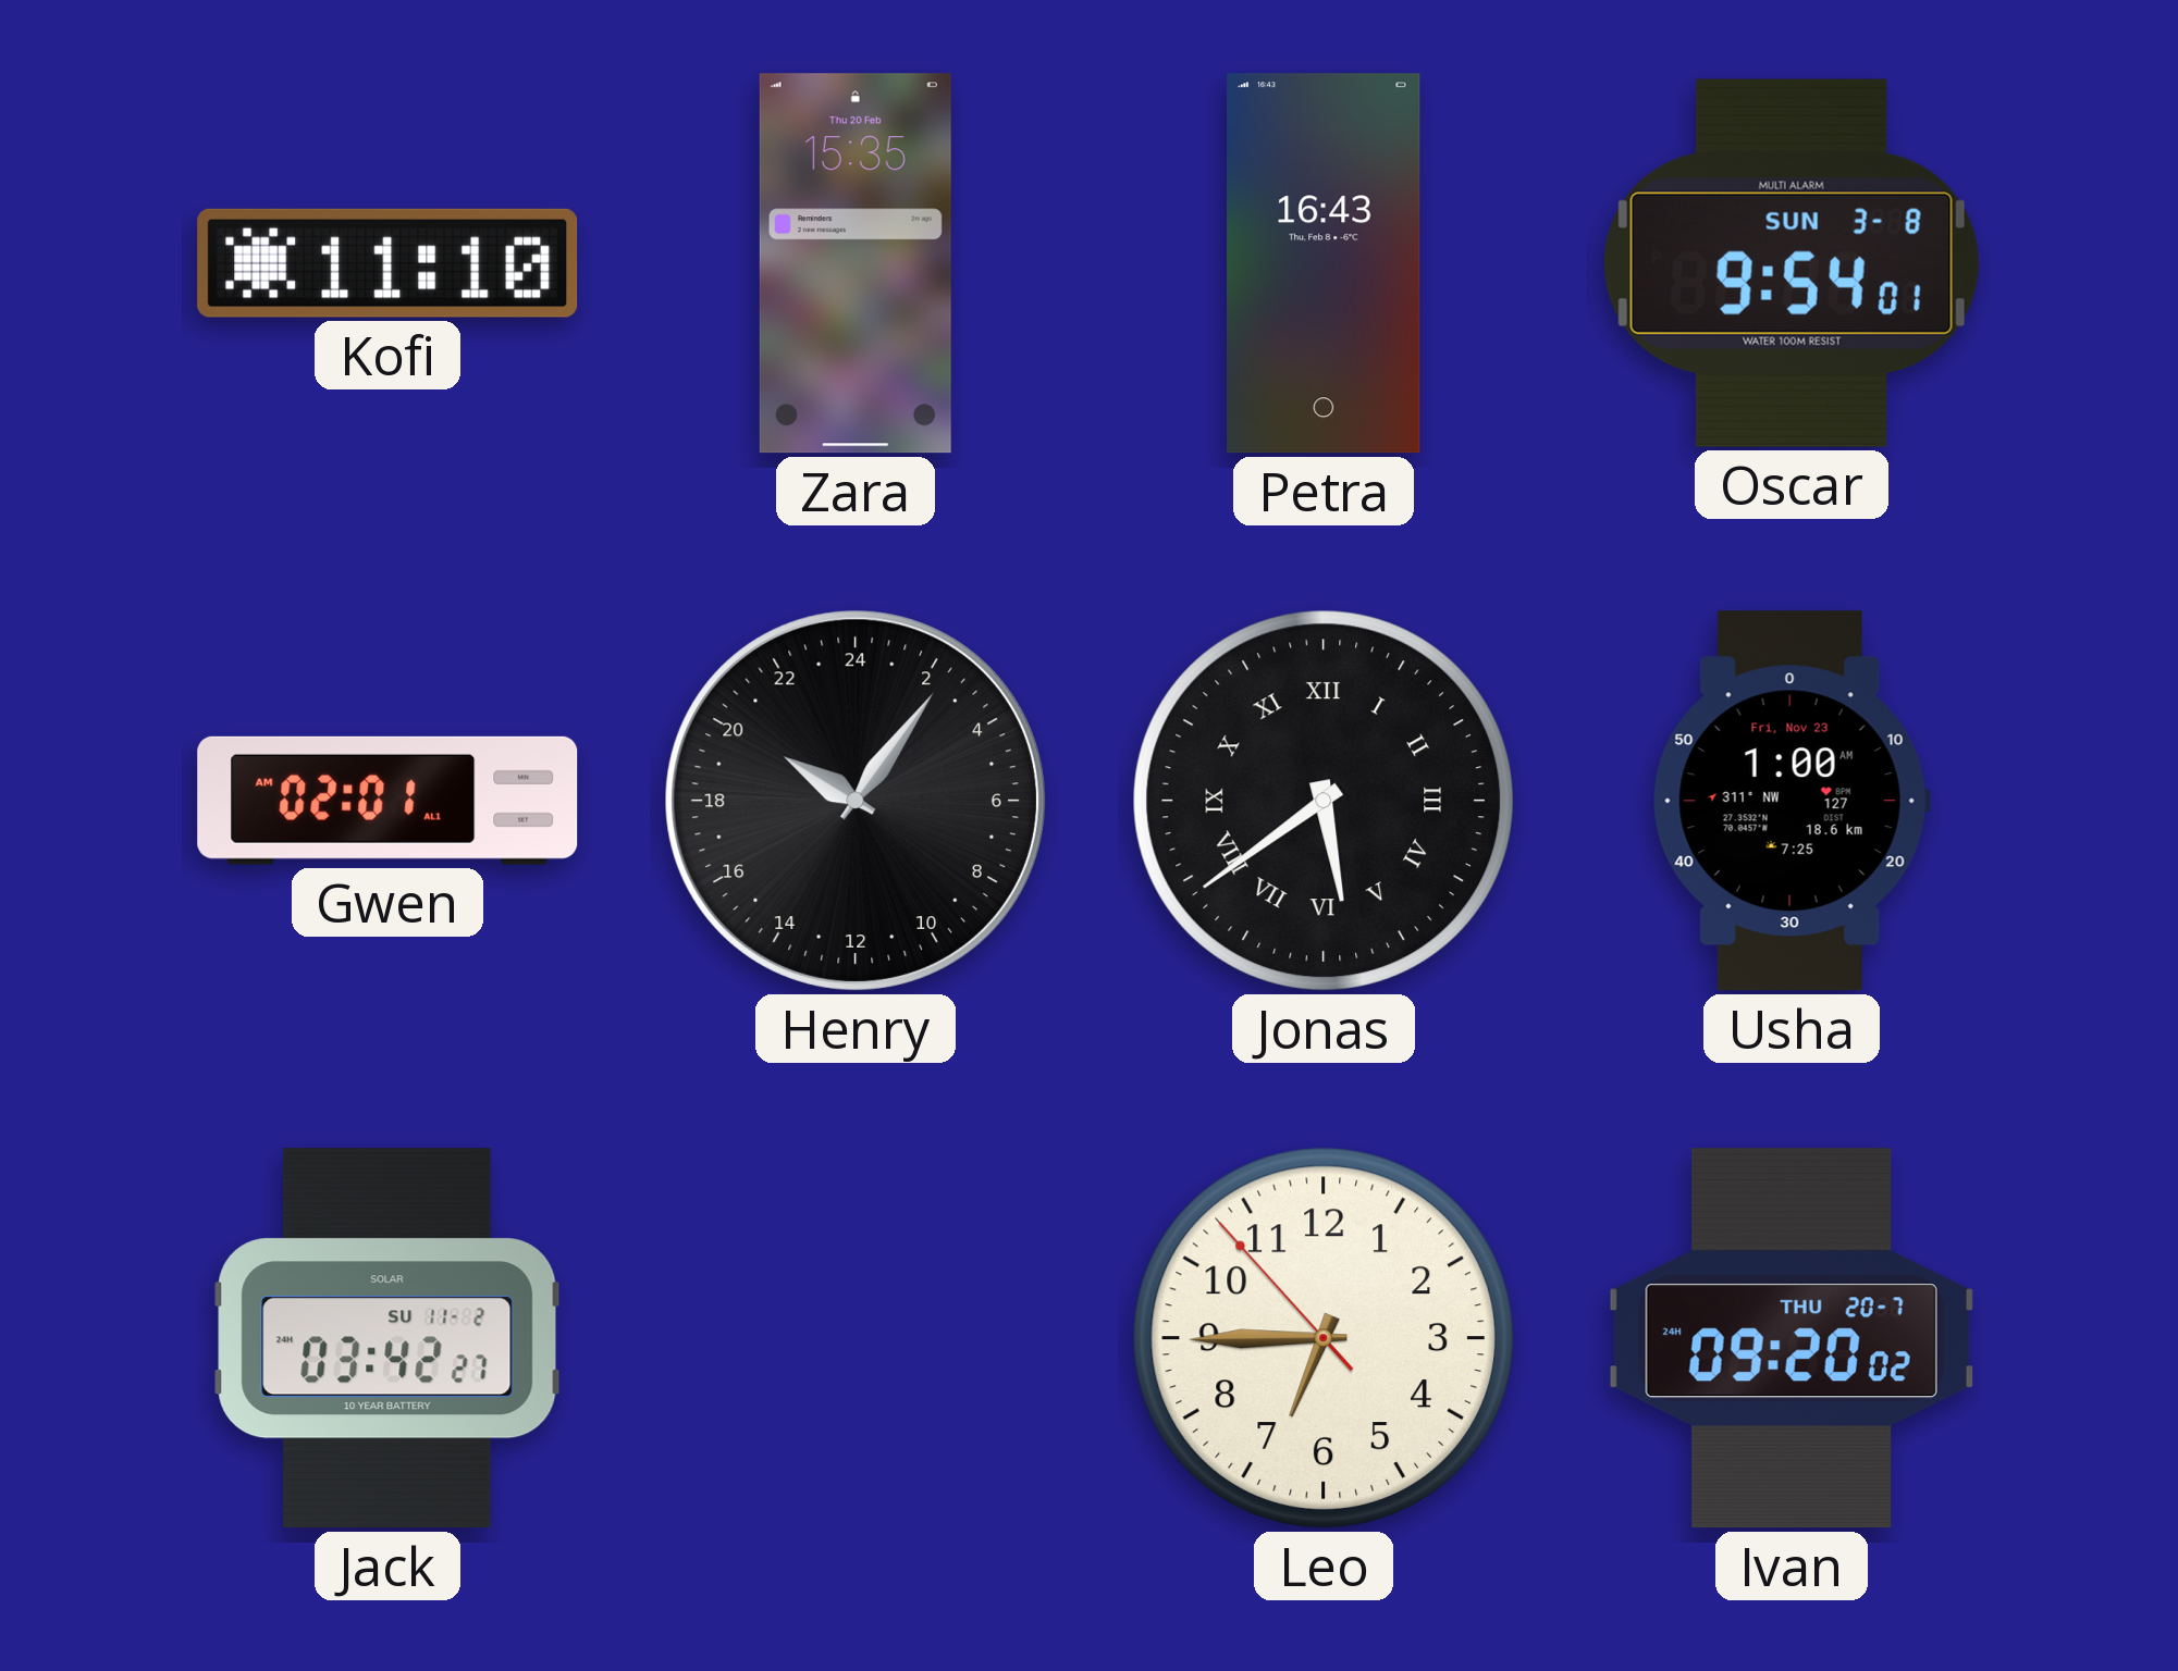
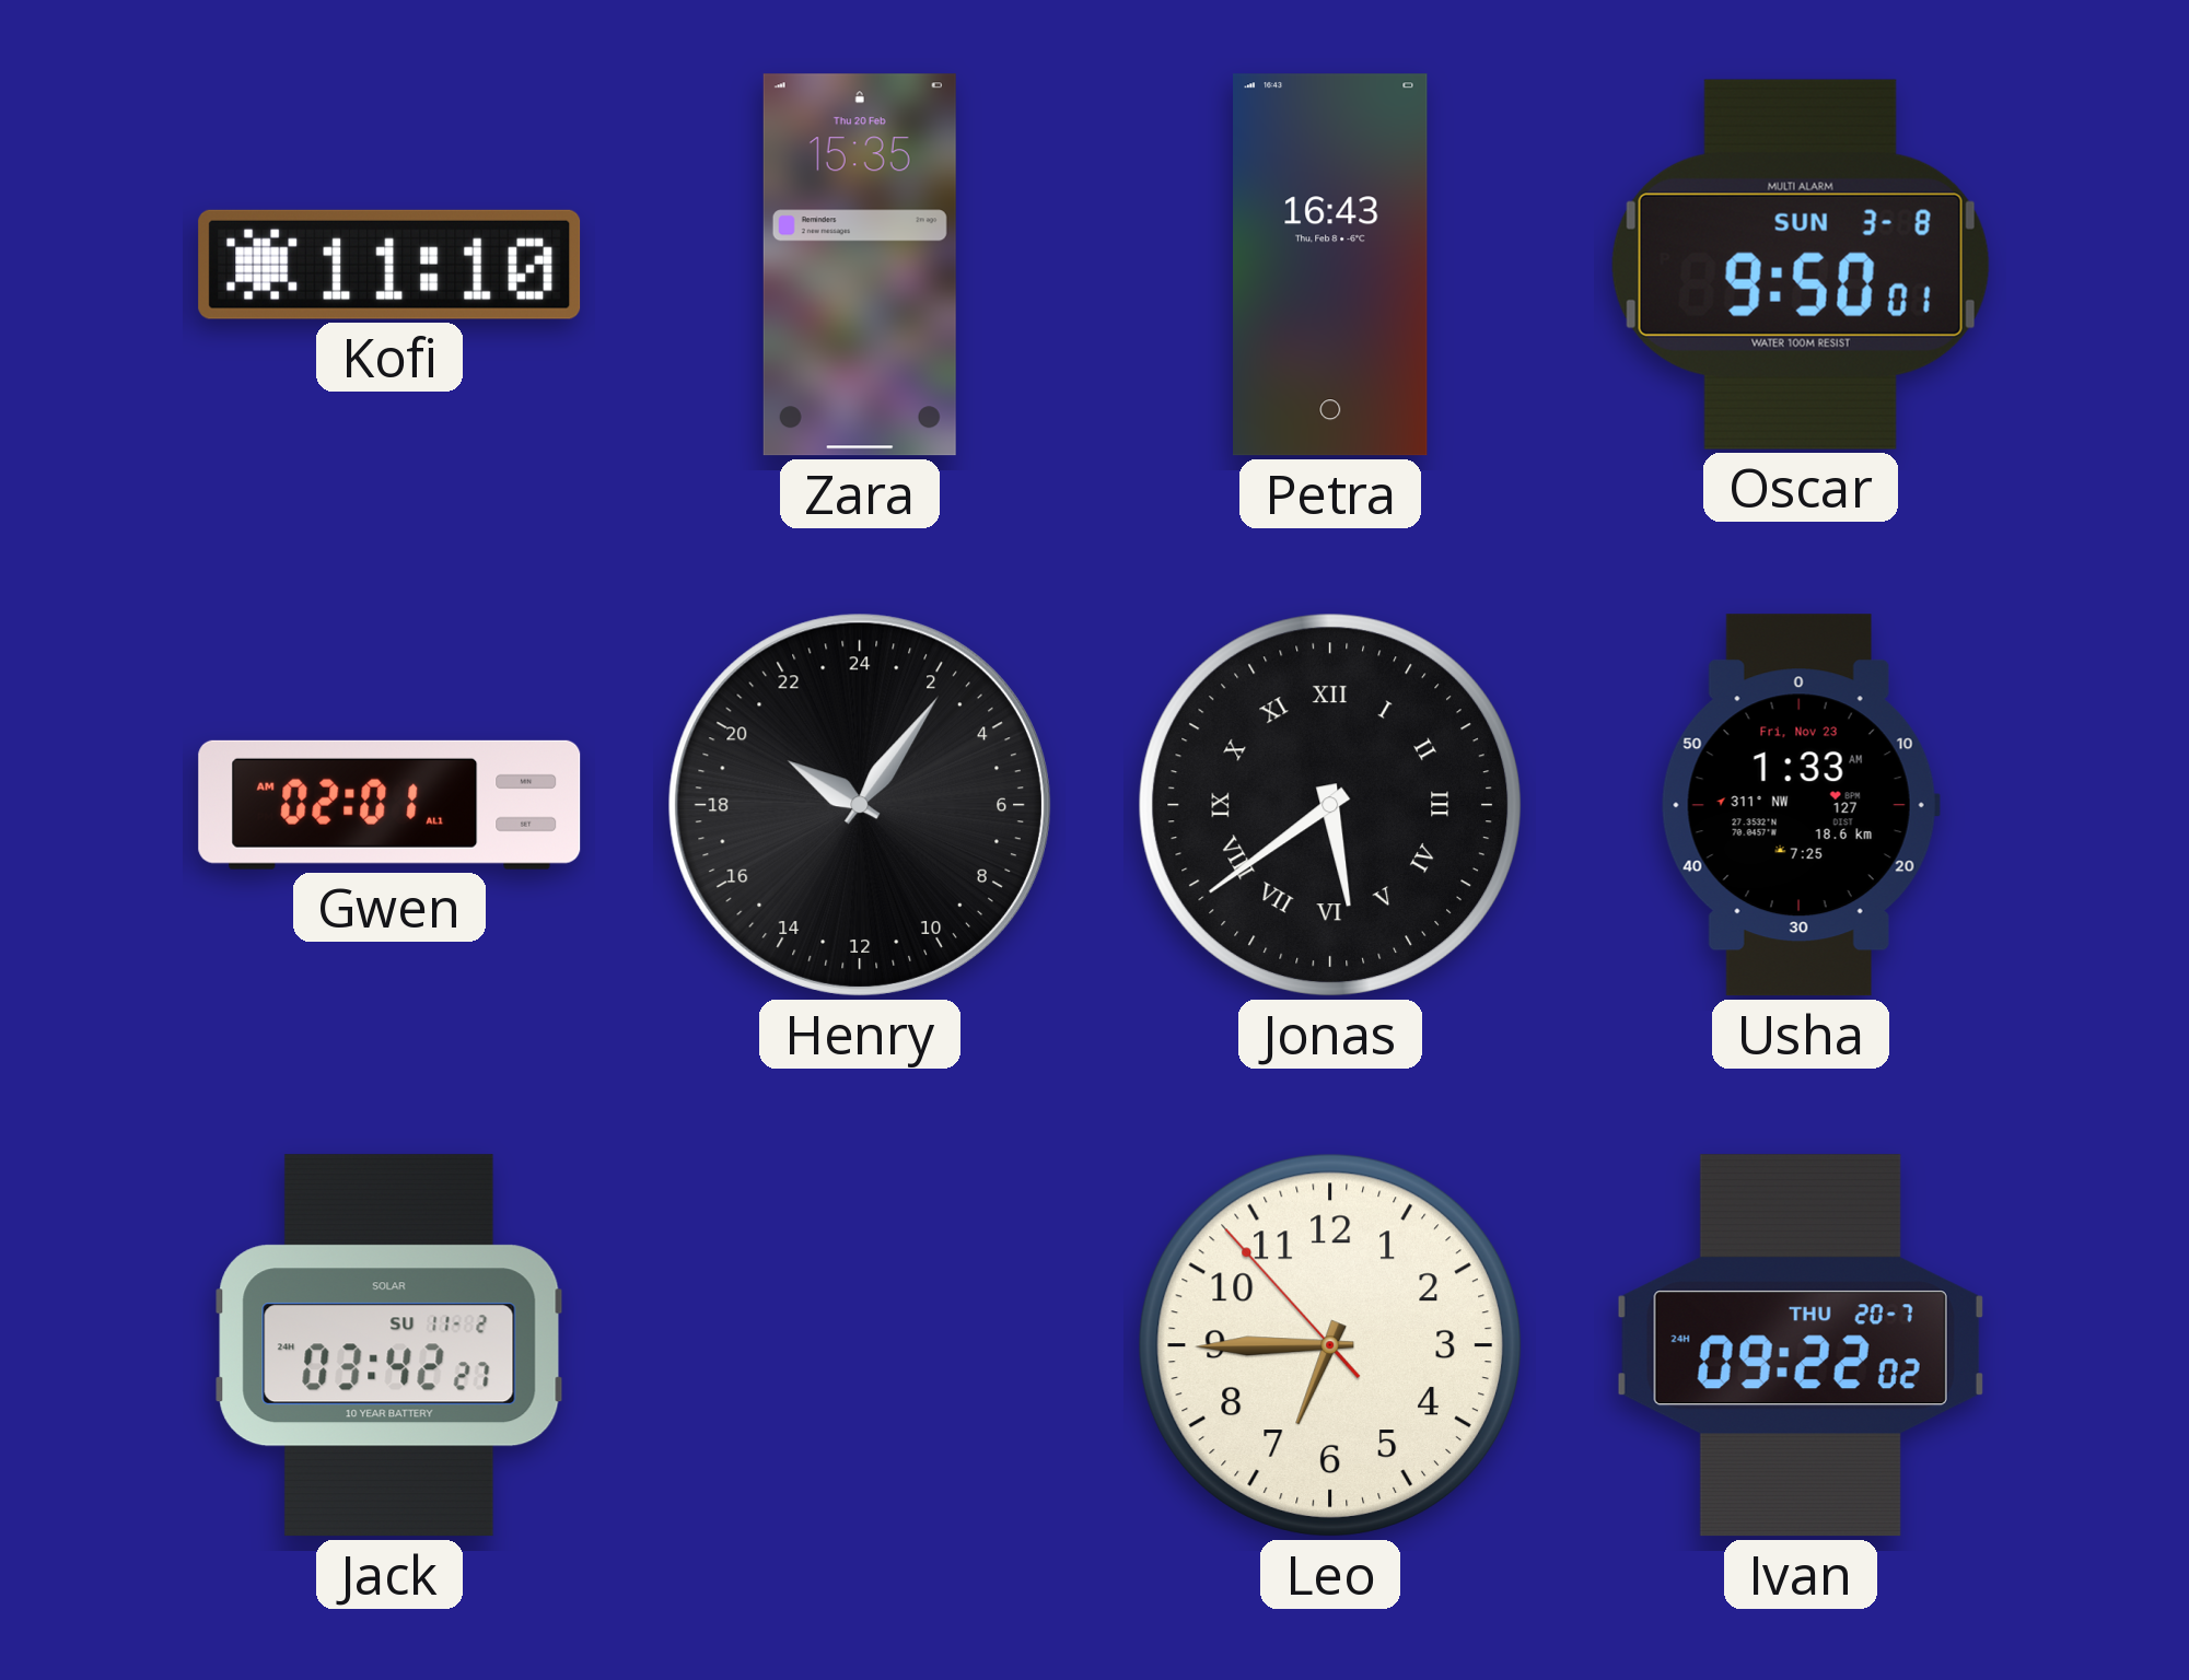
Oscar: 9:54 -> 9:50
Usha: 1:00 -> 1:33
Ivan: 09:20 -> 09:22
